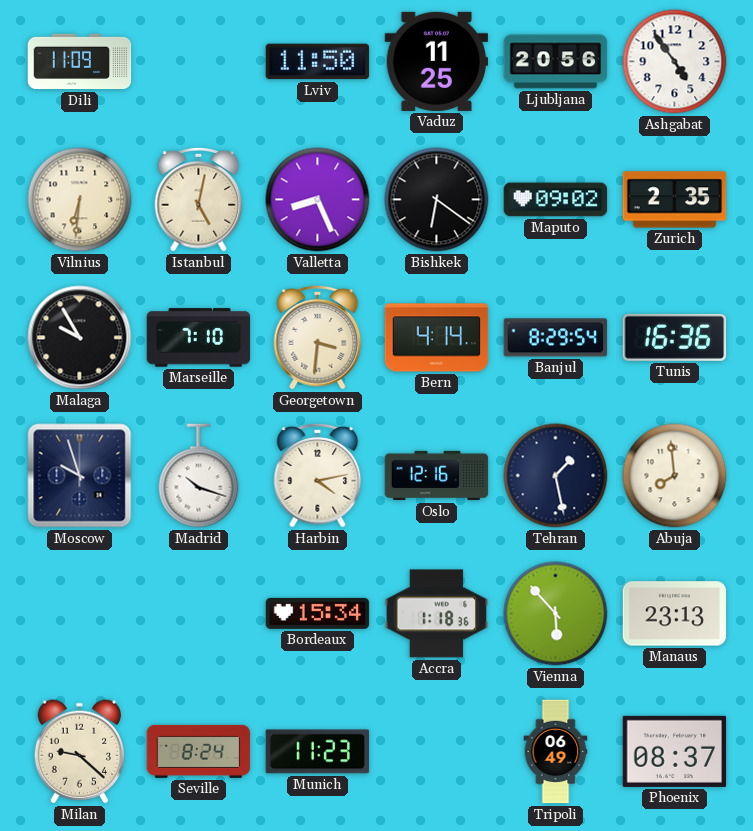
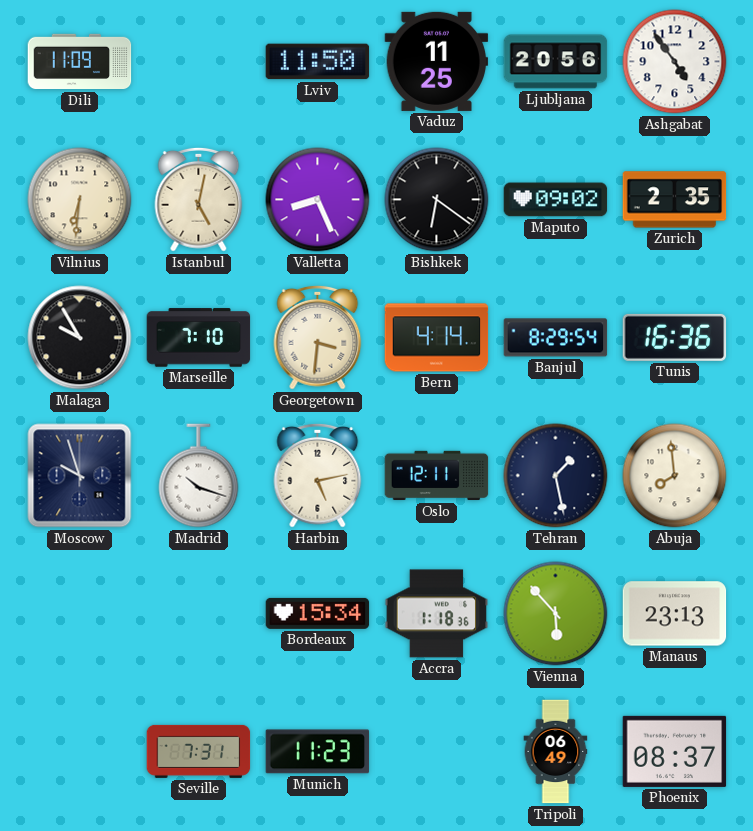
Harbin: 4:13 -> 5:13
Oslo: 12:16 -> 12:11
Milan: 9:22 -> none
Seville: 8:24 -> 7:31
